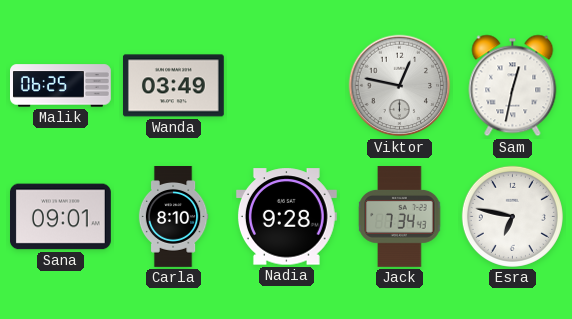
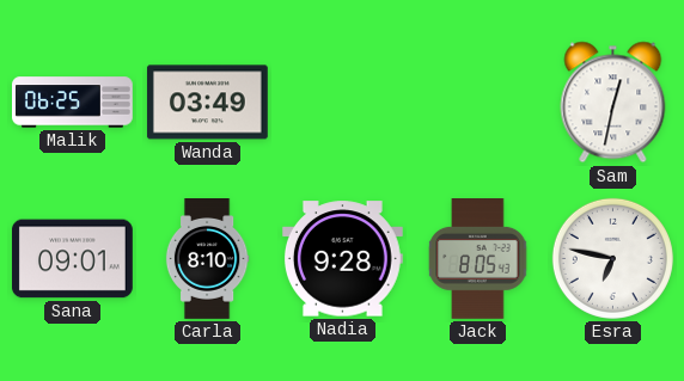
Viktor: 12:47 -> none
Jack: 7:34 -> 8:05
